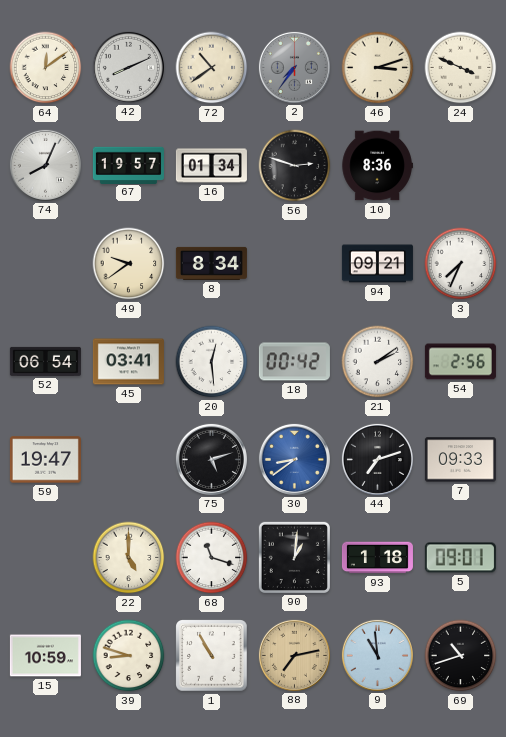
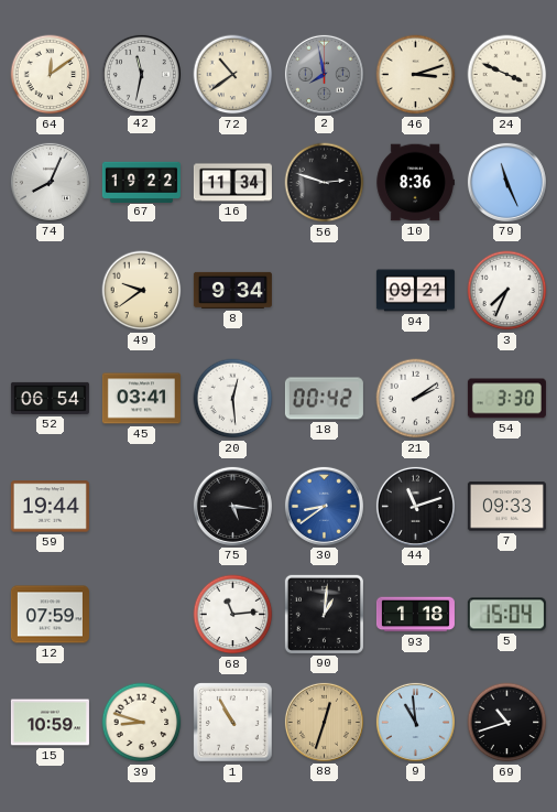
42: 8:11 -> 11:32
2: 7:36 -> 7:58
67: 19:57 -> 19:22
16: 01:34 -> 11:34
79: none -> 11:26
8: 8:34 -> 9:34
54: 2:56 -> 3:30
59: 19:47 -> 19:44
75: 5:12 -> 5:16
44: 7:12 -> 11:12
12: none -> 07:59
22: 5:00 -> none
68: 11:18 -> 11:14
5: 09:01 -> 15:04
88: 7:13 -> 12:33
